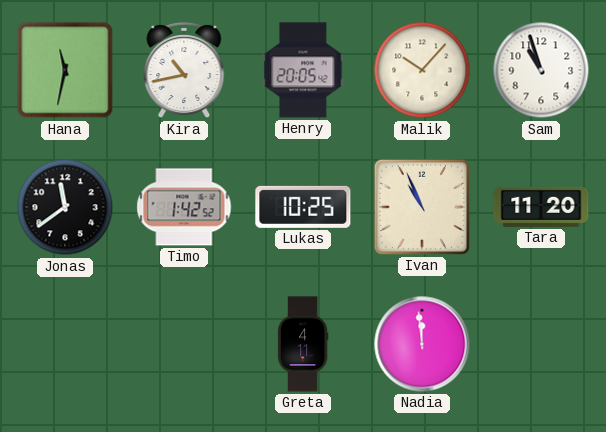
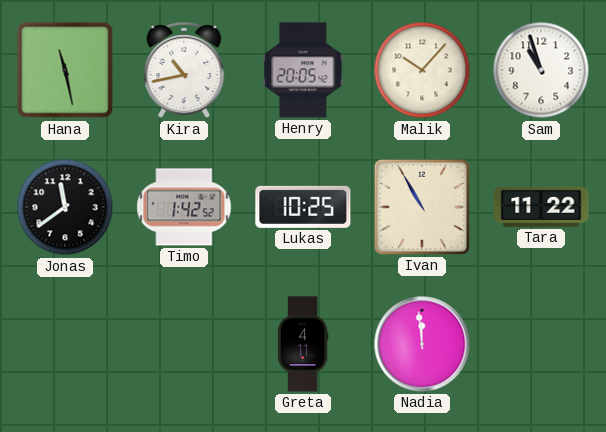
Hana: 11:32 -> 11:28
Ivan: 10:56 -> 10:55
Tara: 11:20 -> 11:22
